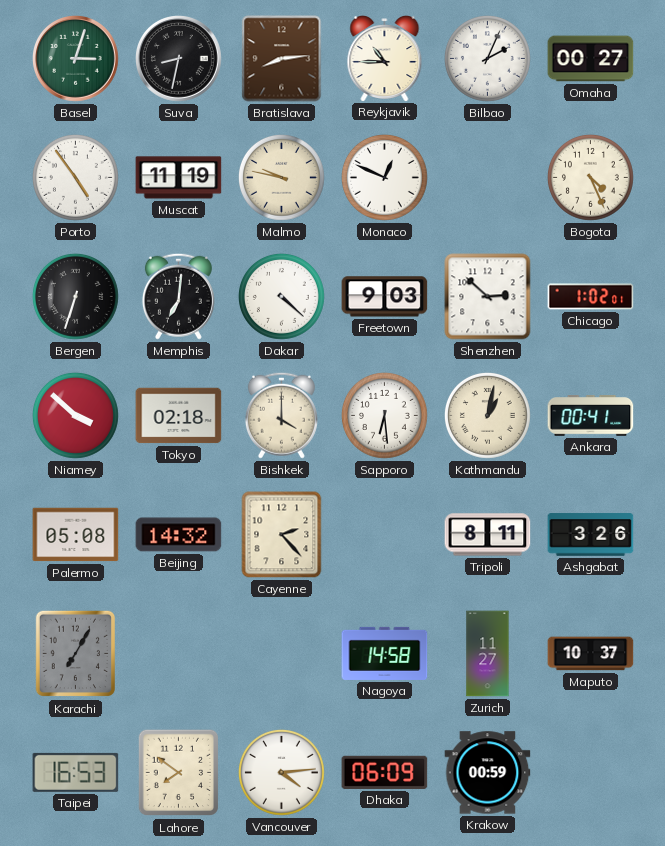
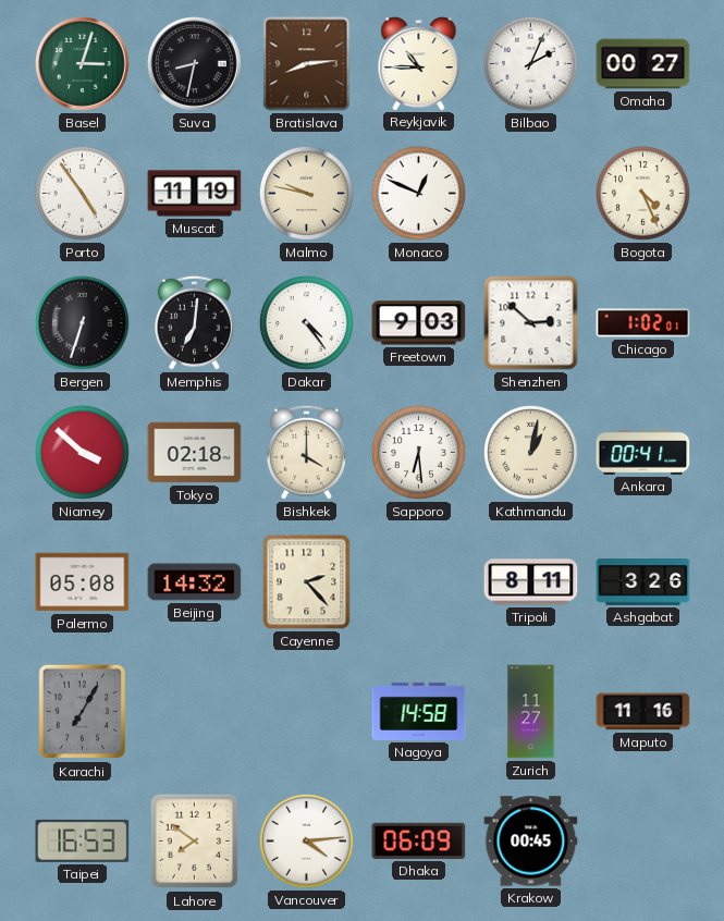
Dakar: 4:22 -> 4:24
Maputo: 10:37 -> 11:16
Krakow: 00:59 -> 00:45
